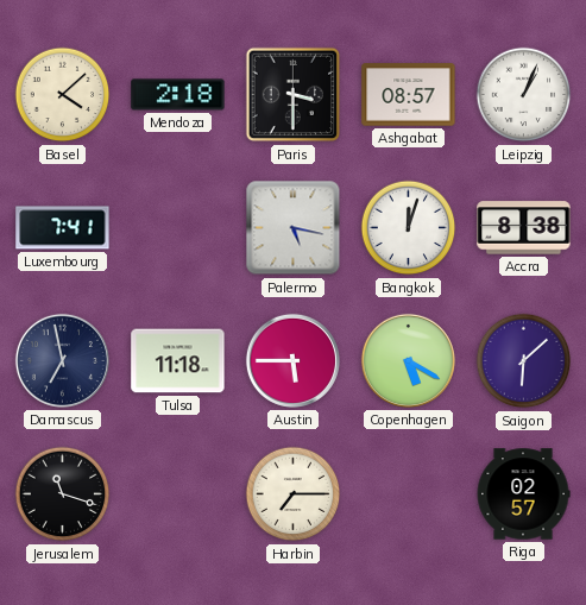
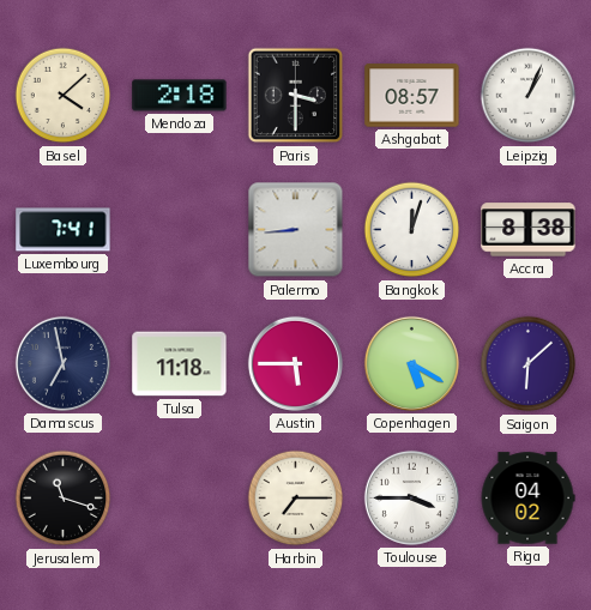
Palermo: 5:17 -> 8:44
Toulouse: none -> 3:45
Riga: 02:57 -> 04:02
